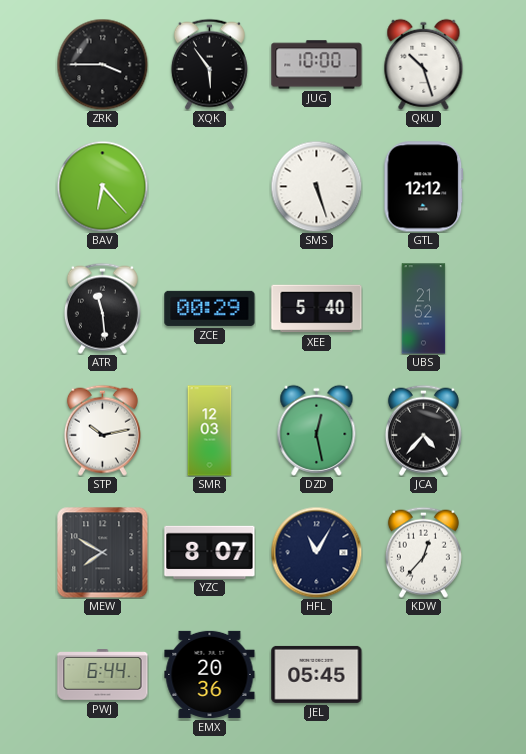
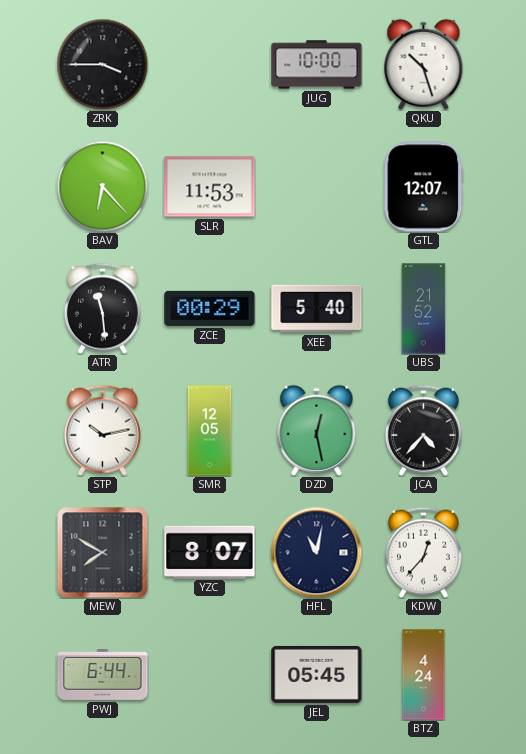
XQK: 5:54 -> none
SLR: none -> 11:53
SMS: 5:27 -> none
GTL: 12:12 -> 12:07
SMR: 12:03 -> 12:05
HFL: 11:05 -> 11:02
EMX: 20:36 -> none
BTZ: none -> 4:24
